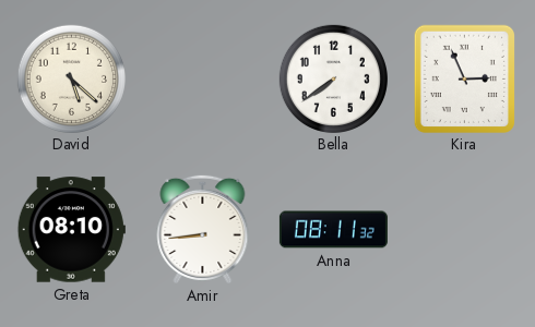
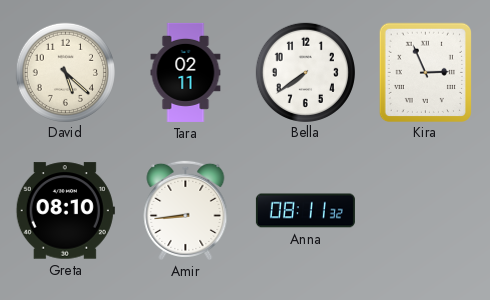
Tara: none -> 02:11
